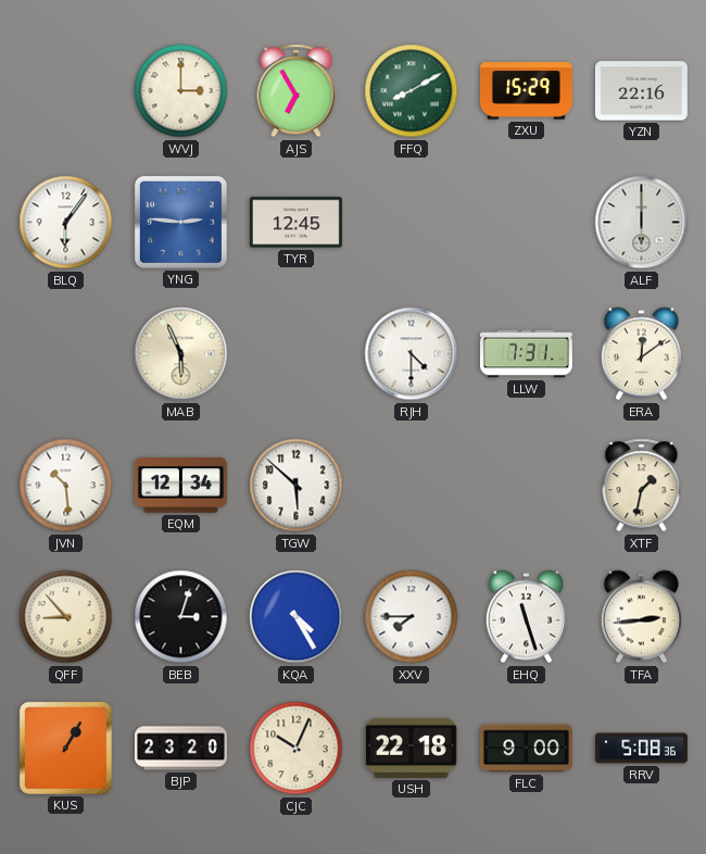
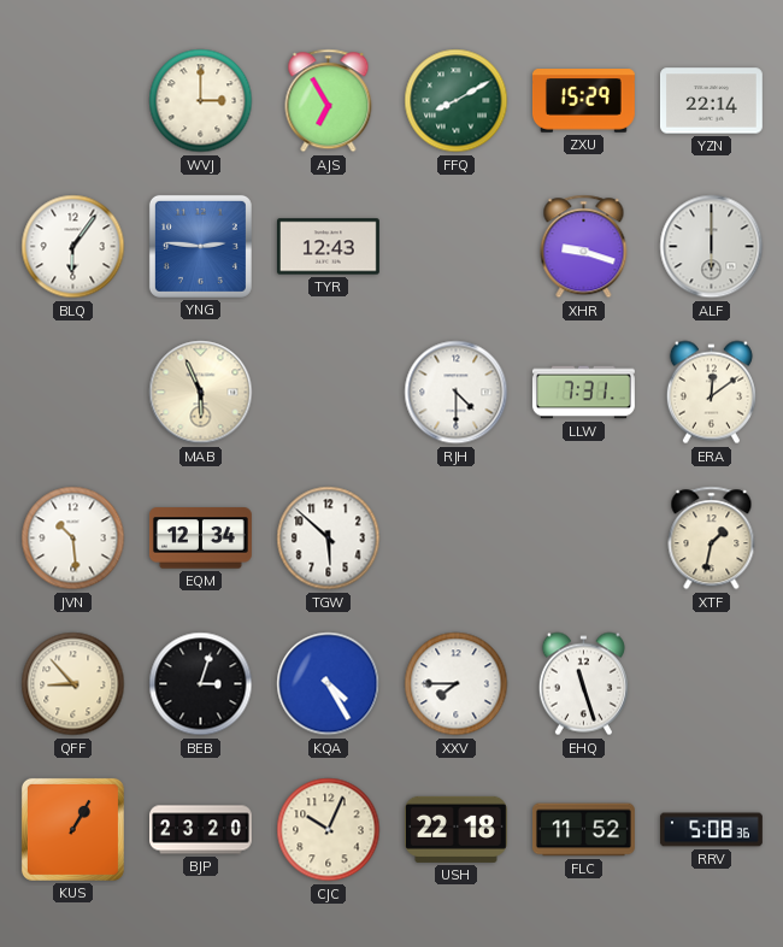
YZN: 22:16 -> 22:14
TYR: 12:45 -> 12:43
XHR: none -> 9:18
TFA: 2:44 -> none
FLC: 9:00 -> 11:52
